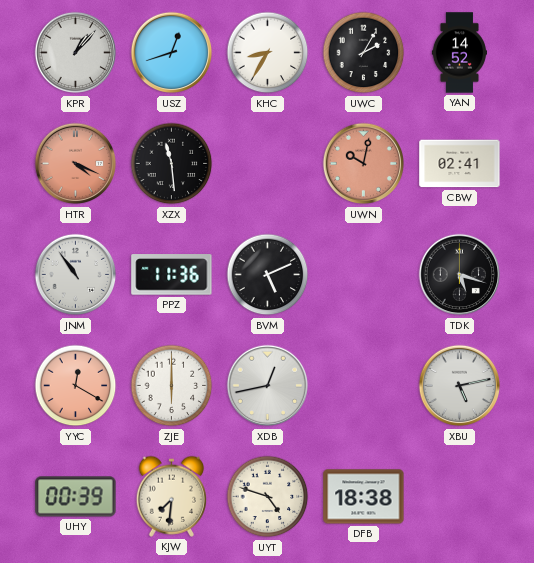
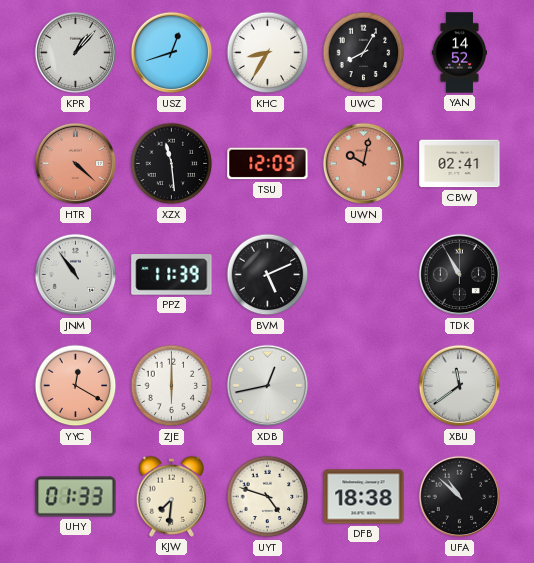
UWC: 2:05 -> 8:05
HTR: 4:19 -> 4:22
TSU: none -> 12:09
PPZ: 11:36 -> 11:39
TDK: 5:18 -> 10:55
XBU: 5:13 -> 11:39
UHY: 00:39 -> 01:33
UFA: none -> 10:52
